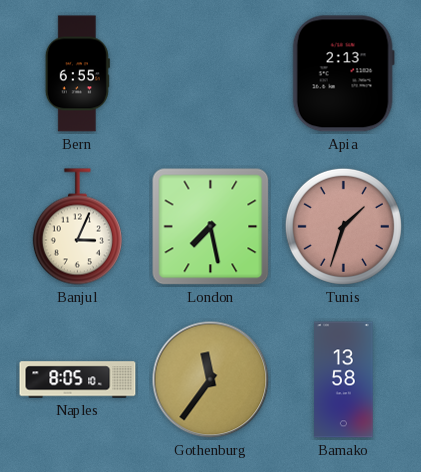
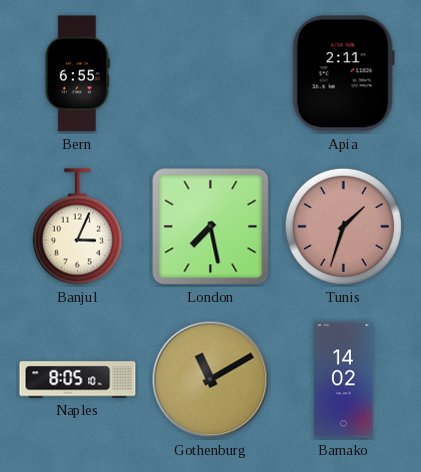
Apia: 2:13 -> 2:11
Gothenburg: 11:36 -> 11:10
Bamako: 13:58 -> 14:02
